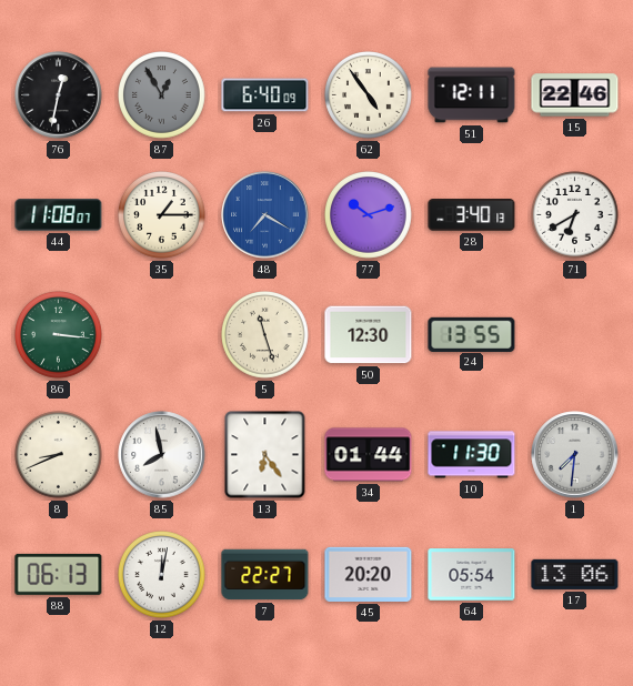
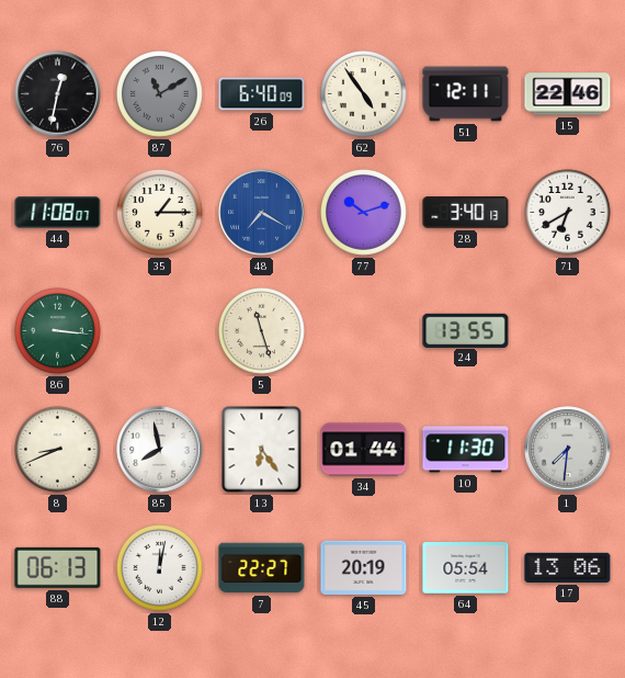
87: 12:55 -> 11:10
50: 12:30 -> none
45: 20:20 -> 20:19
